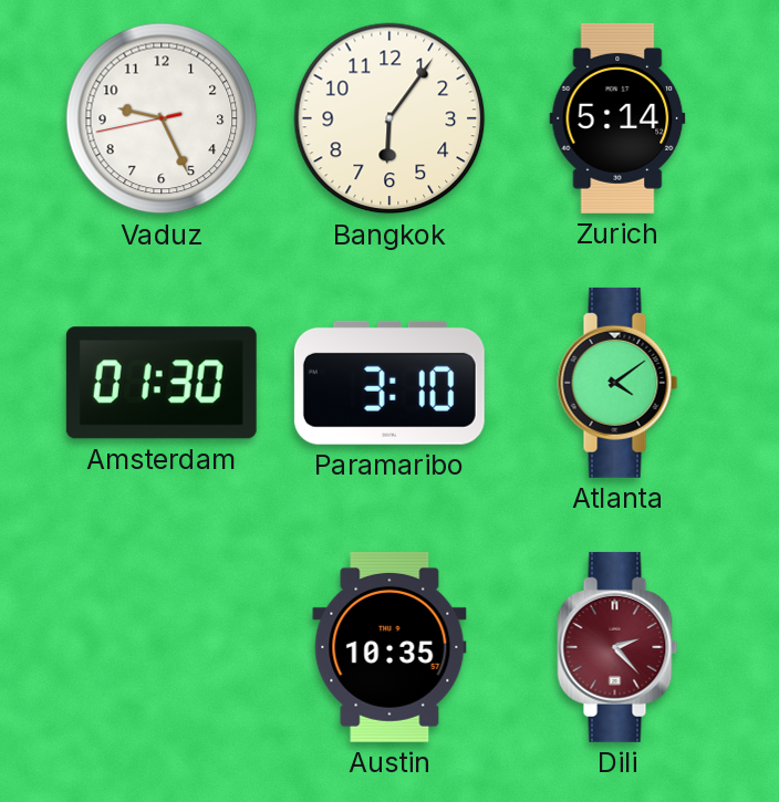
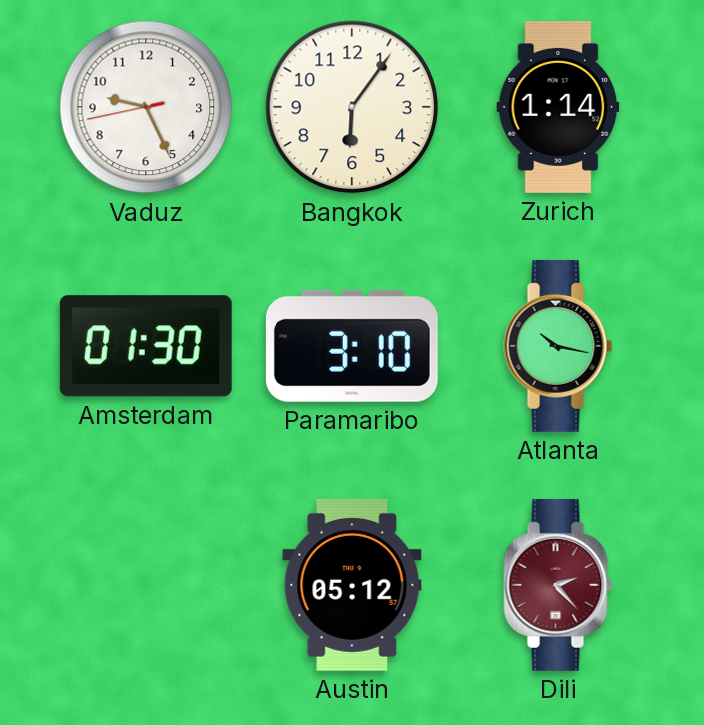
Zurich: 5:14 -> 1:14
Atlanta: 4:09 -> 10:17
Austin: 10:35 -> 05:12
